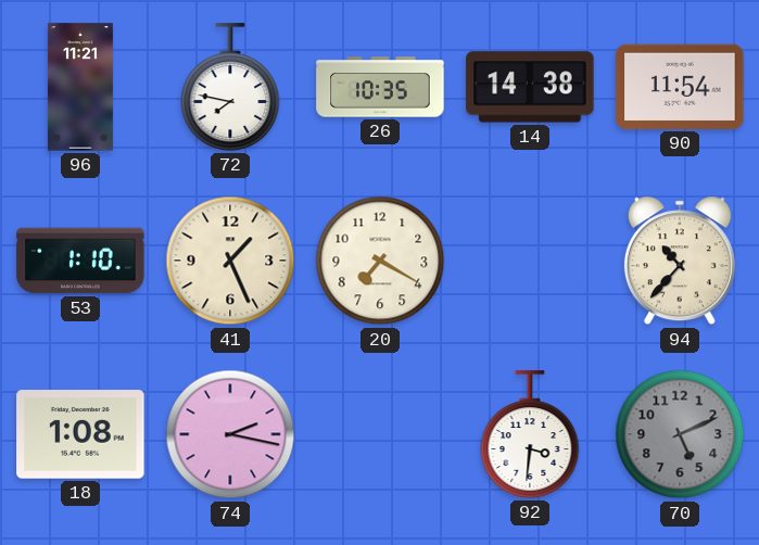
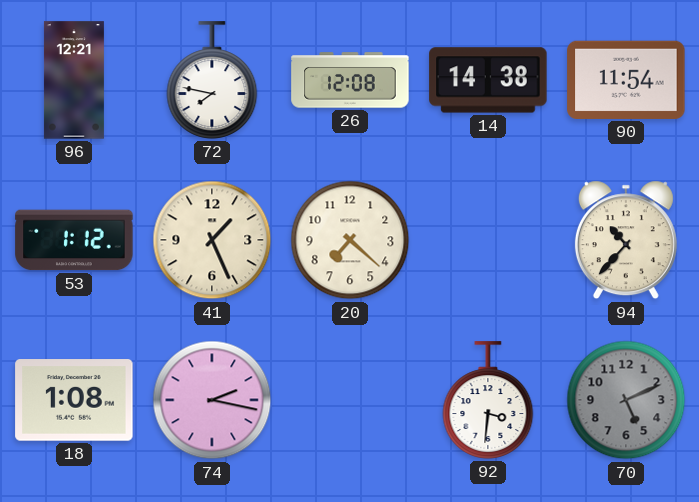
96: 11:21 -> 12:21
26: 10:35 -> 12:08
53: 1:10 -> 1:12
20: 7:20 -> 7:22
